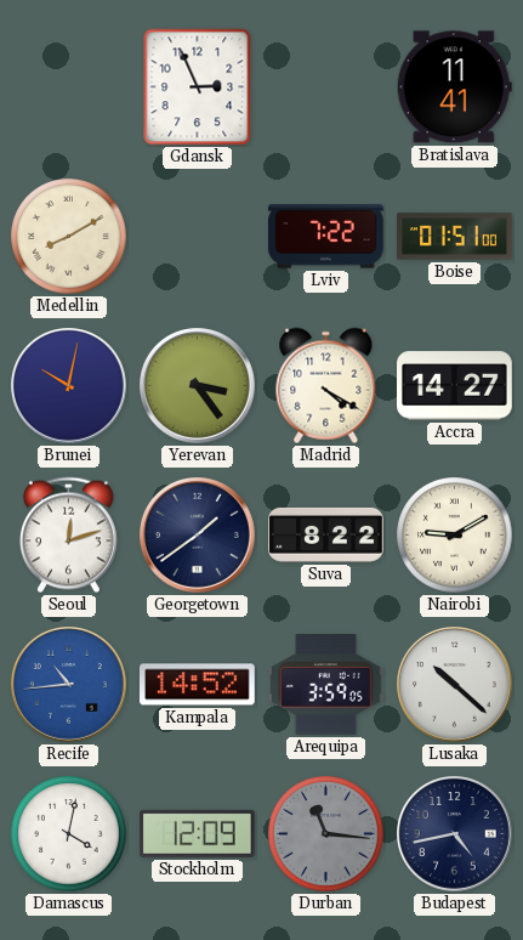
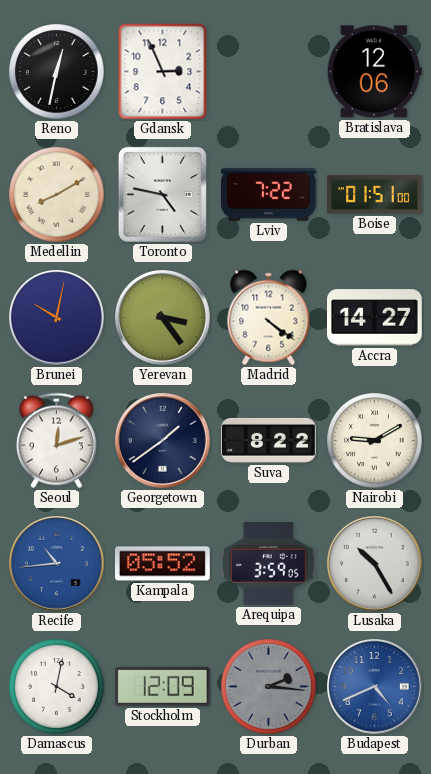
Reno: none -> 12:32
Bratislava: 11:41 -> 12:06
Toronto: none -> 4:47
Madrid: 4:20 -> 4:21
Kampala: 14:52 -> 05:52
Lusaka: 10:22 -> 10:25
Durban: 11:16 -> 2:16
Budapest: 4:43 -> 4:41
Budapest dial: navy -> blue
